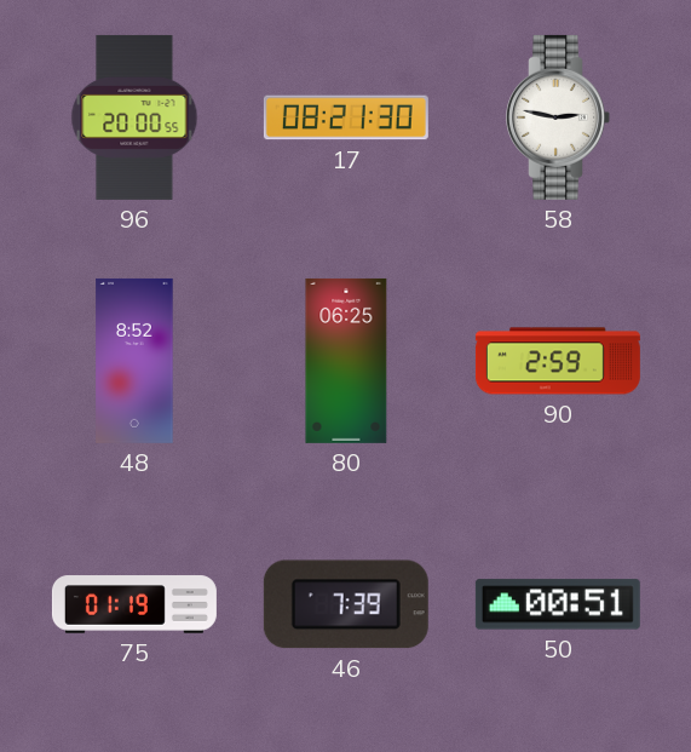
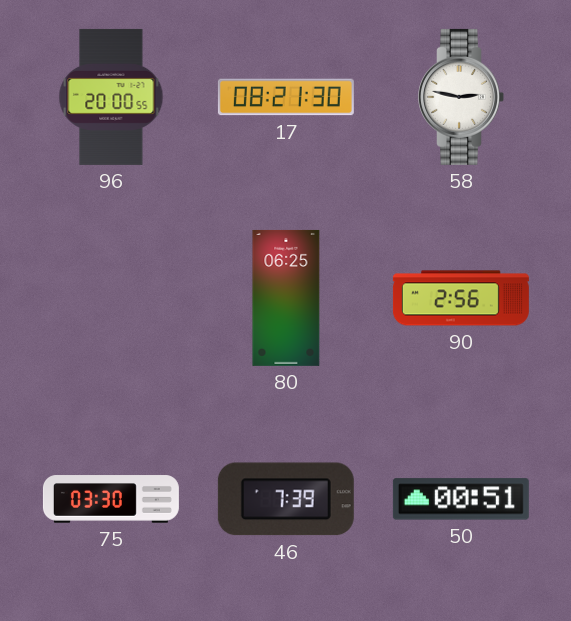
48: 8:52 -> none
90: 2:59 -> 2:56
75: 01:19 -> 03:30
